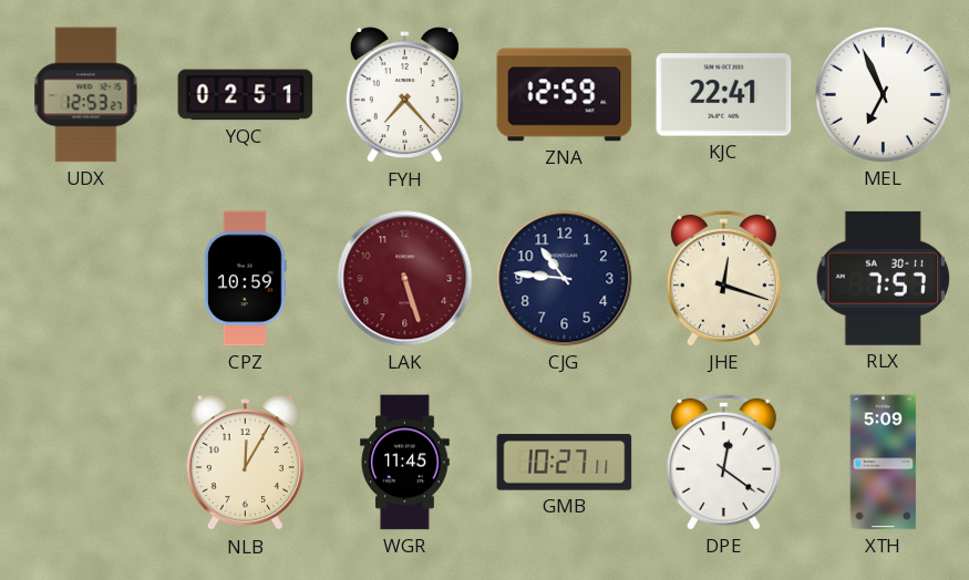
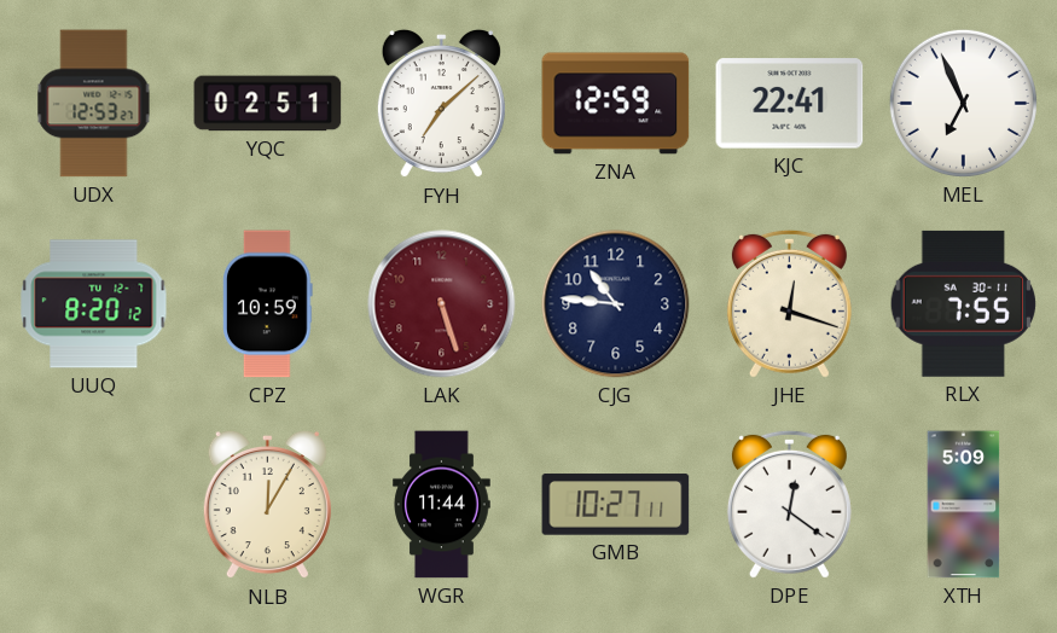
FYH: 7:23 -> 7:08
UUQ: none -> 8:20
RLX: 7:57 -> 7:55
WGR: 11:45 -> 11:44
